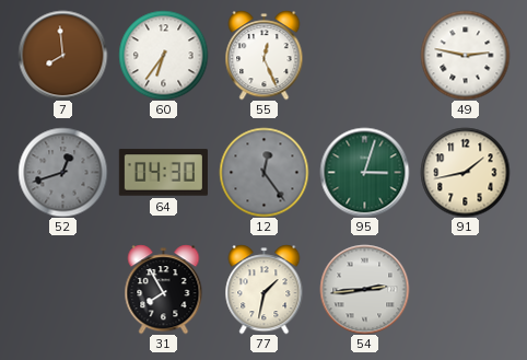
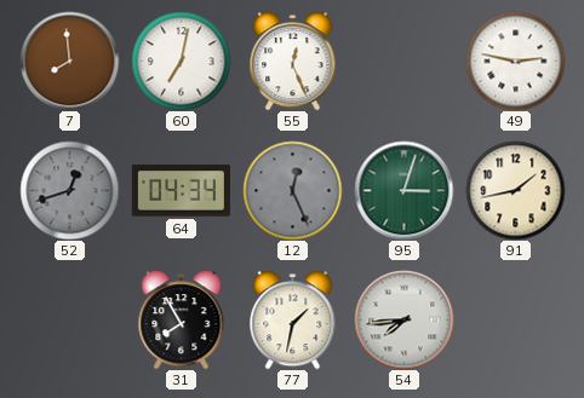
60: 6:36 -> 7:02
64: 04:30 -> 04:34
12: 12:24 -> 12:26
54: 2:44 -> 7:44
